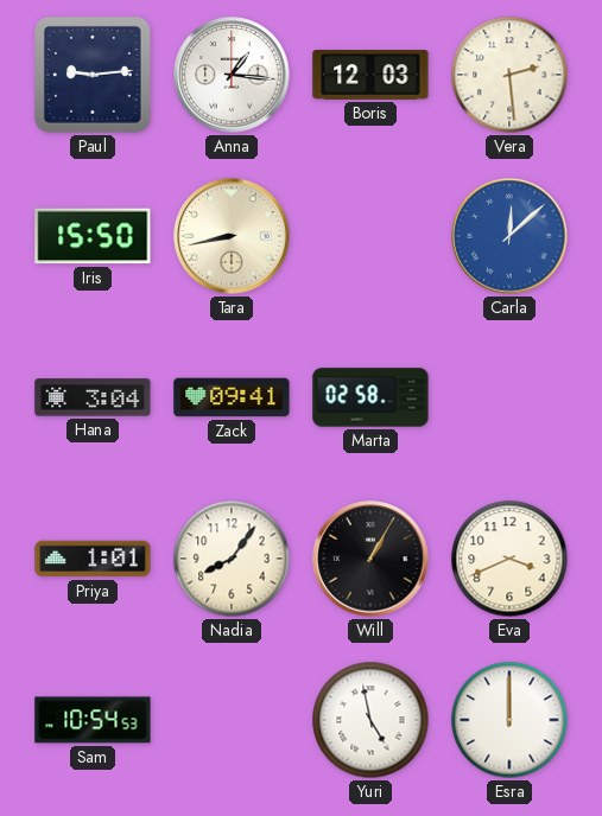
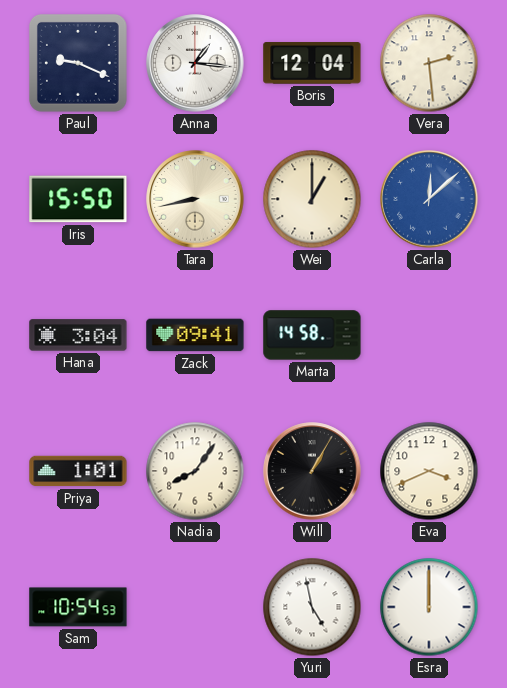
Paul: 9:14 -> 9:19
Boris: 12:03 -> 12:04
Wei: none -> 1:00
Marta: 02:58 -> 14:58
